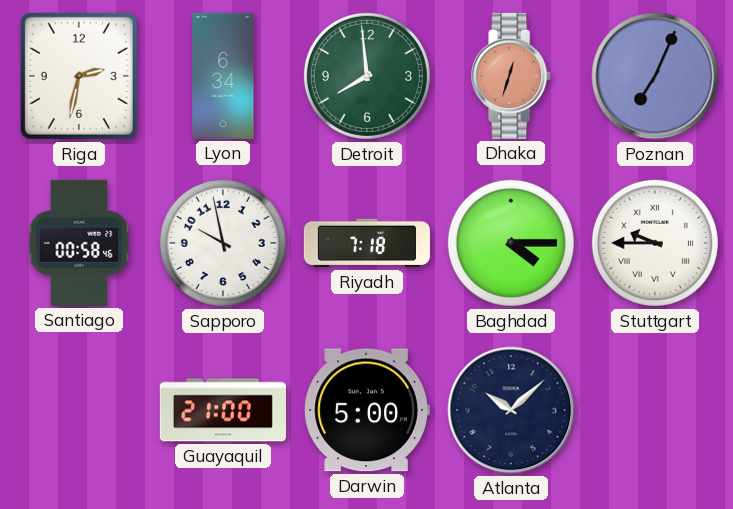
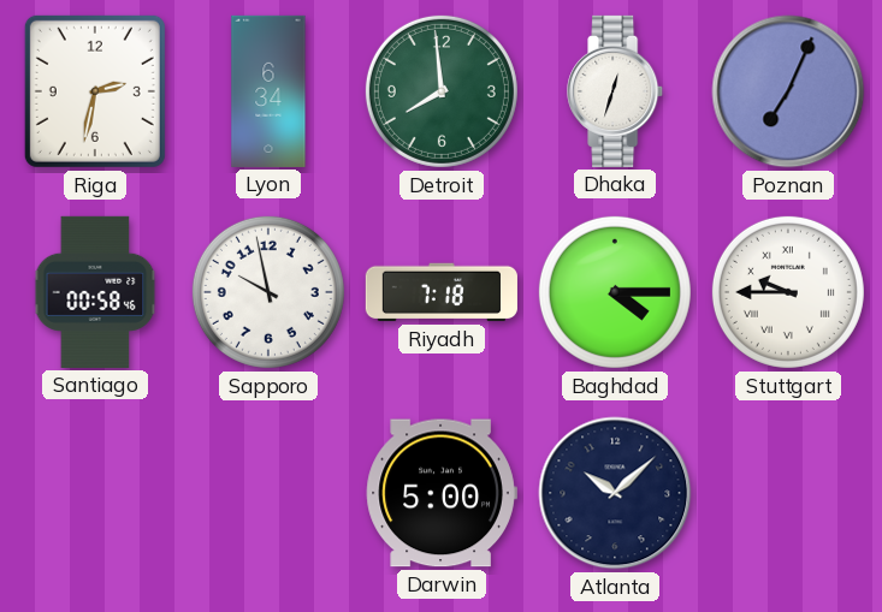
Dhaka dial: salmon -> white
Guayaquil: 21:00 -> none
